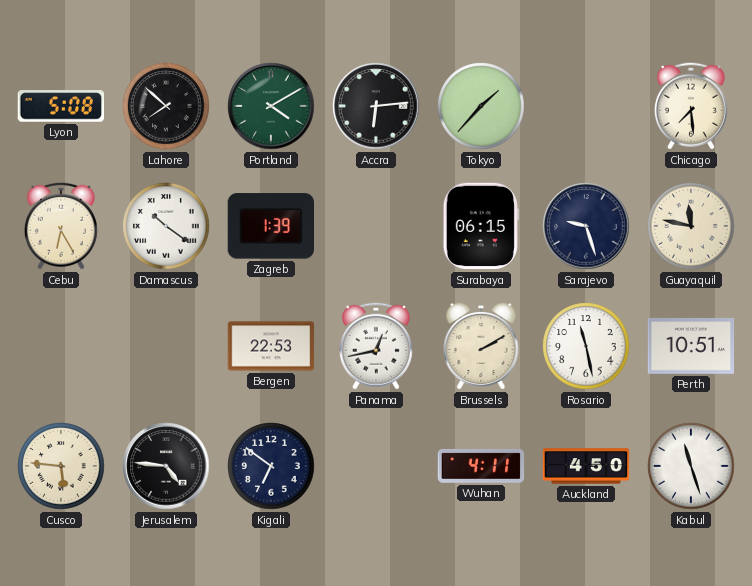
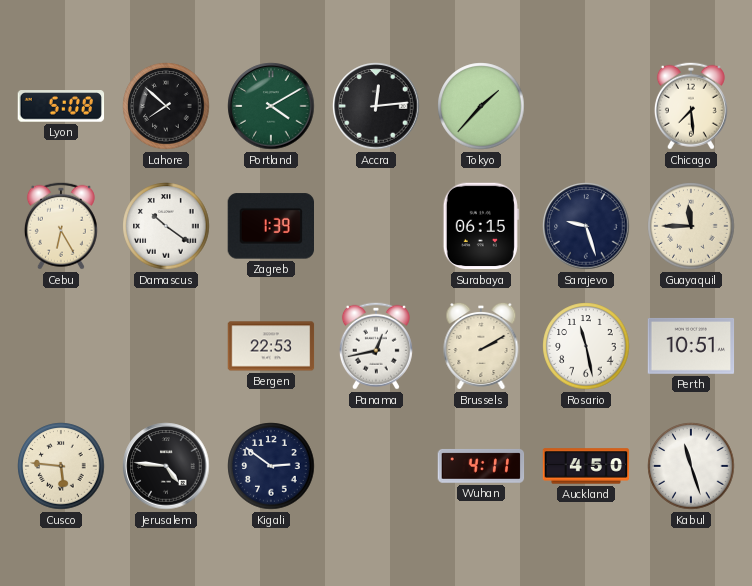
Accra: 6:14 -> 12:14
Guayaquil: 11:47 -> 11:45
Kigali: 6:51 -> 2:51
